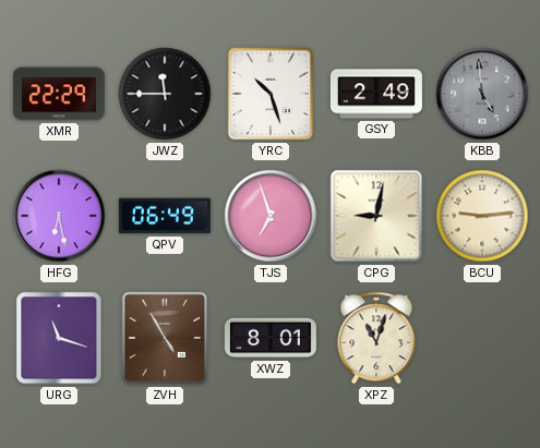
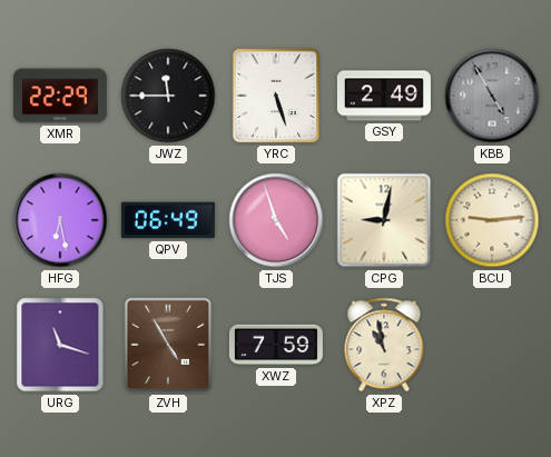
YRC: 10:27 -> 5:27
KBB: 4:59 -> 4:55
TJS: 6:57 -> 4:57
XWZ: 8:01 -> 7:59
XPZ: 11:03 -> 10:58
